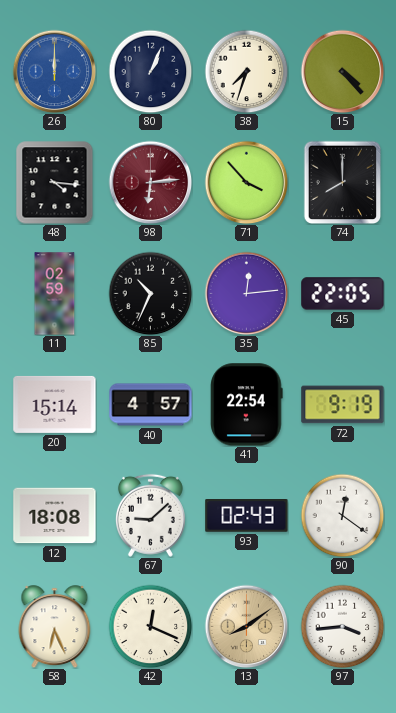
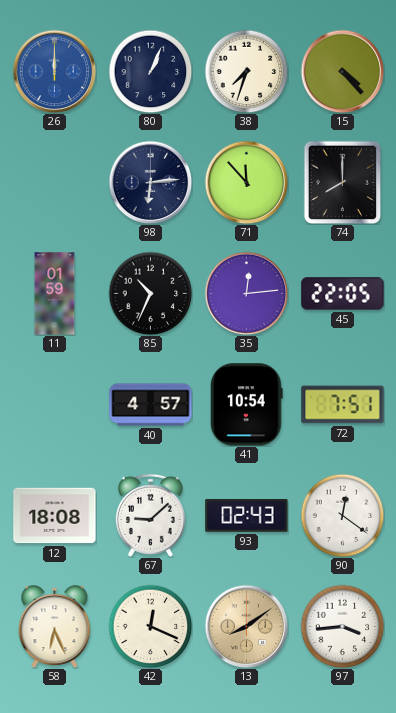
48: 4:16 -> none
98 dial: burgundy -> navy
71: 3:53 -> 11:53
11: 02:59 -> 01:59
20: 15:14 -> none
41: 22:54 -> 10:54
72: 9:19 -> 7:51
